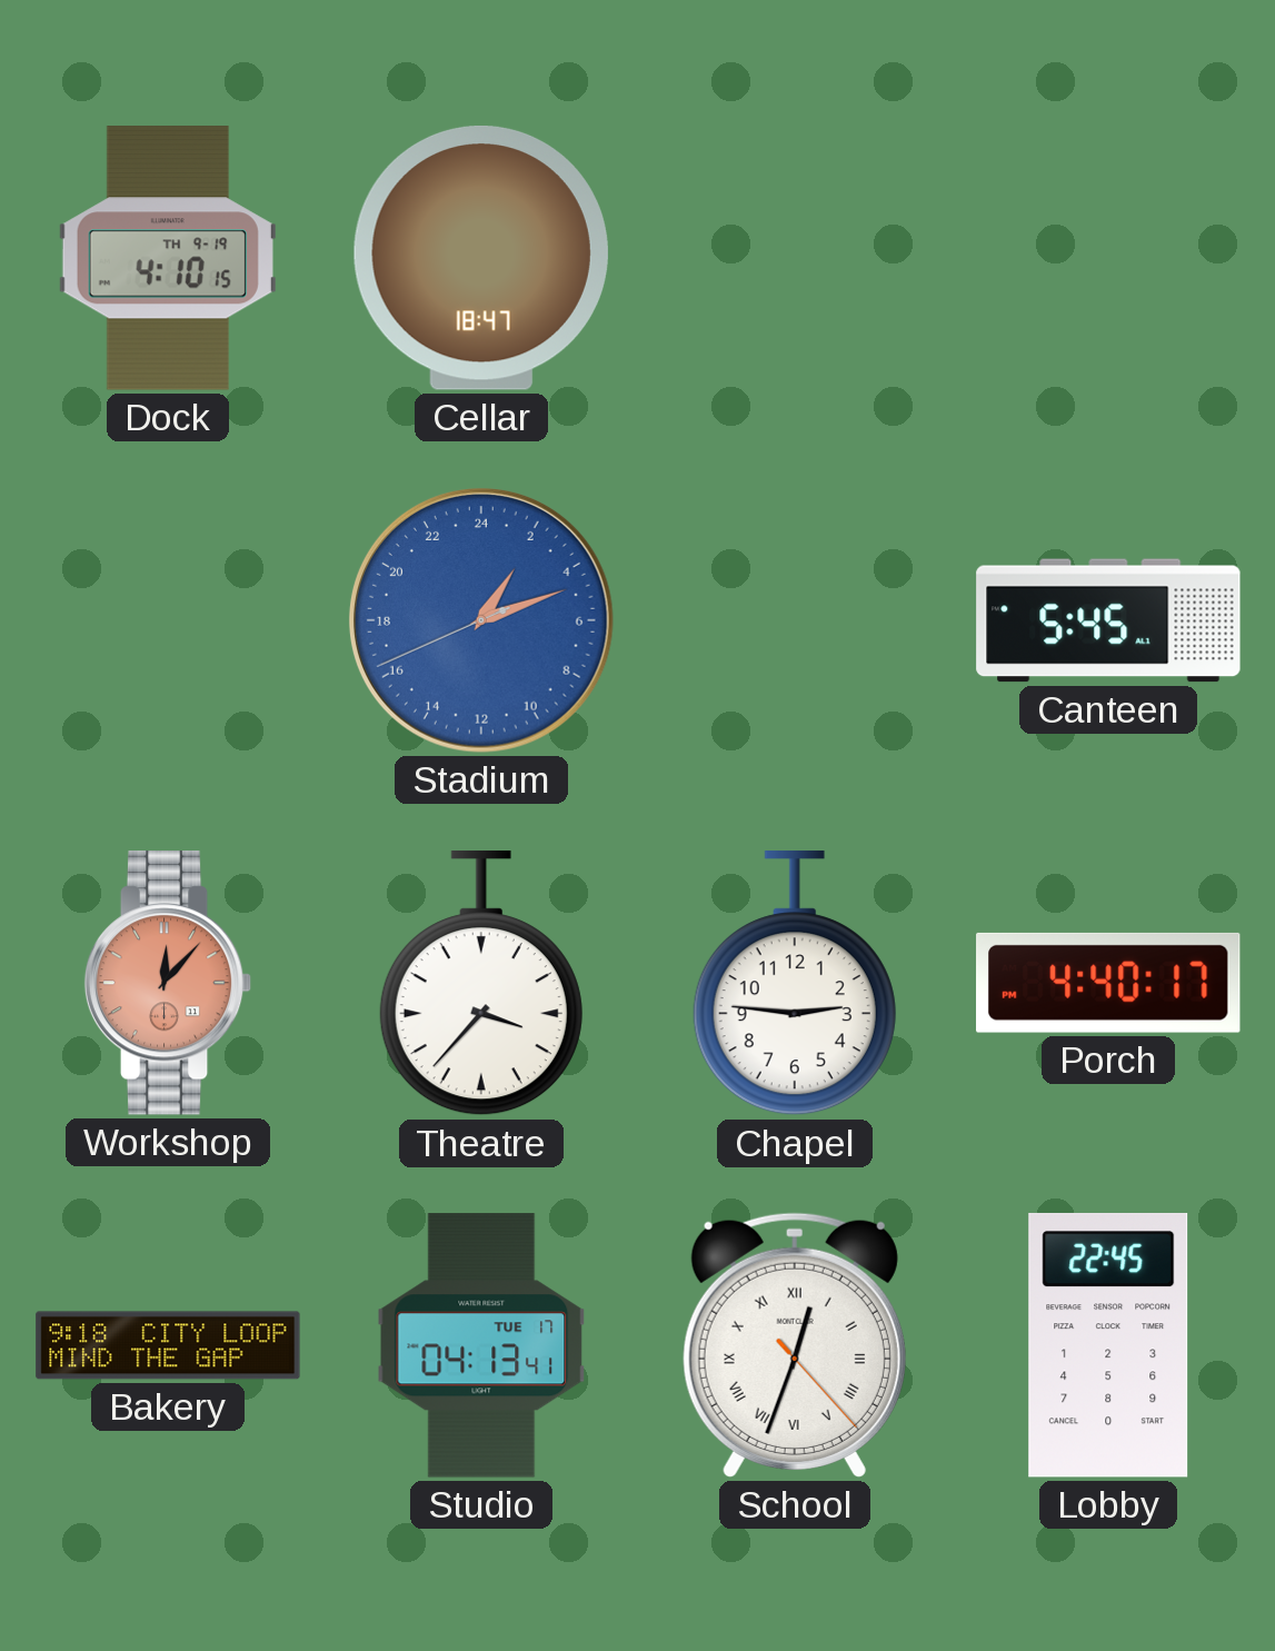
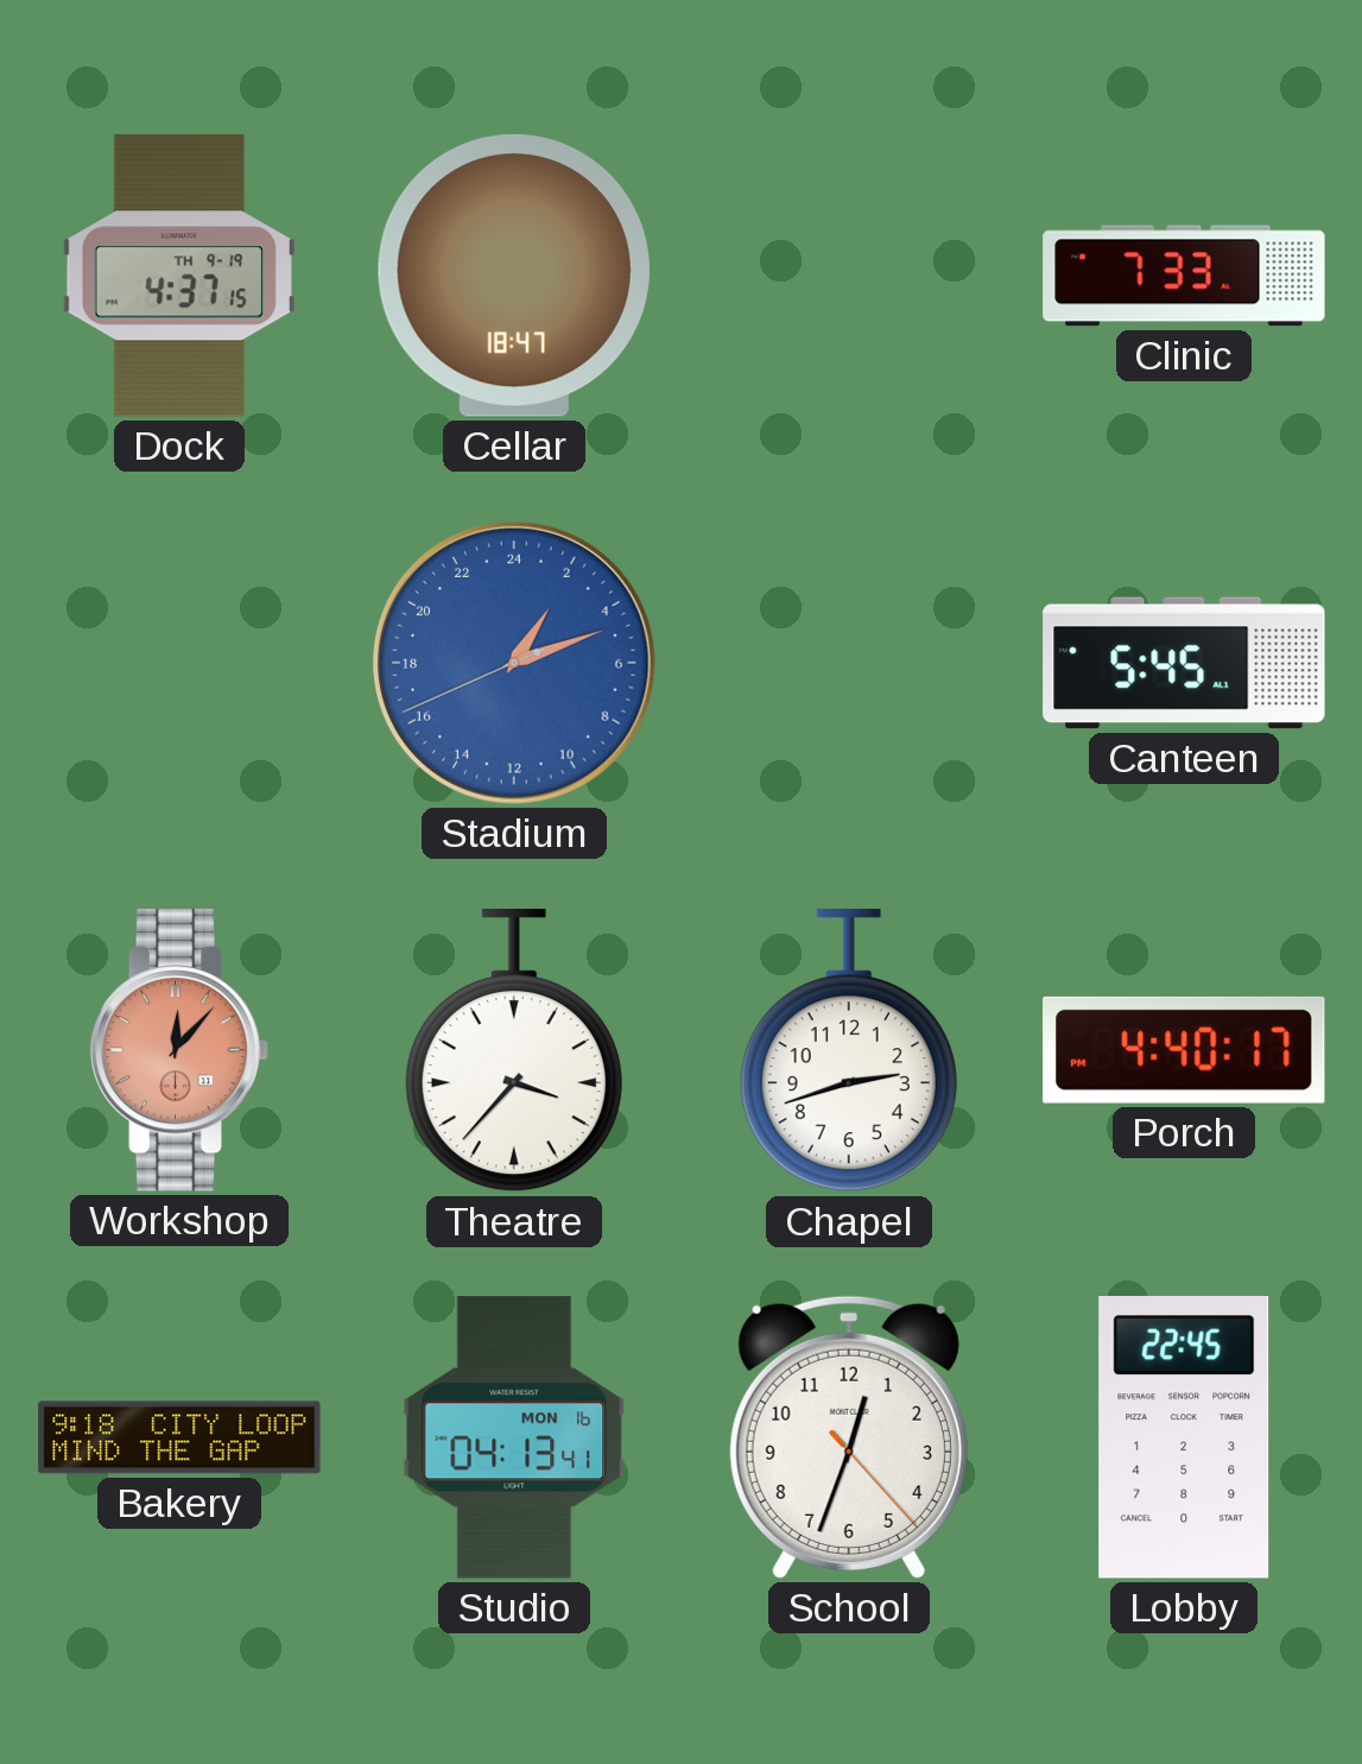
Dock: 4:10 -> 4:37
Clinic: none -> 7:33
Chapel: 2:46 -> 2:42
Studio date: TUE 17 -> MON 16
School numerals: Roman -> Arabic
